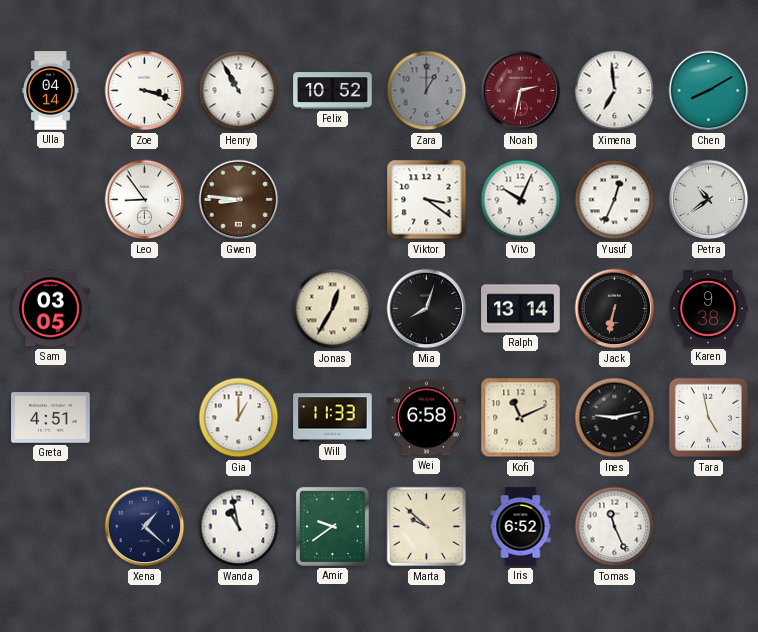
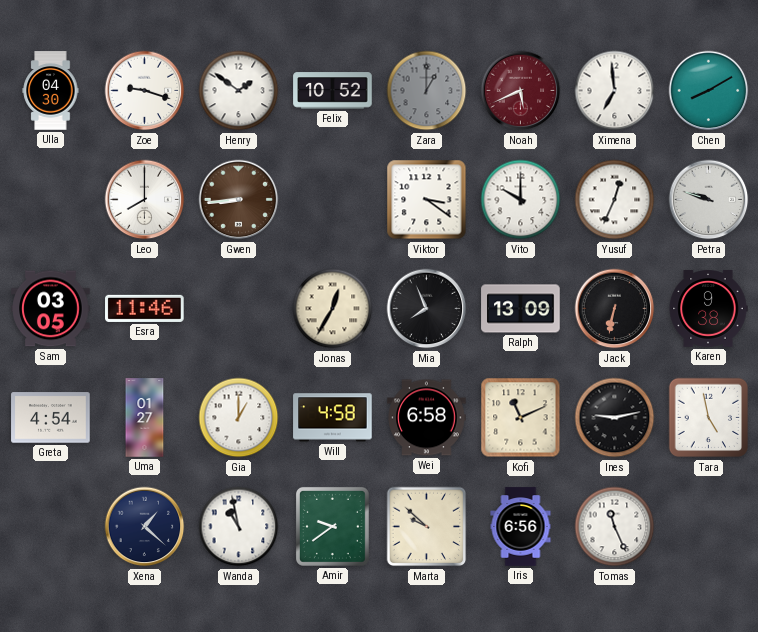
Ulla: 04:14 -> 04:30
Zoe: 3:18 -> 9:18
Henry: 10:55 -> 1:51
Noah: 2:32 -> 5:41
Leo: 8:54 -> 8:00
Gwen: 8:46 -> 8:44
Vito: 10:04 -> 10:00
Petra: 10:39 -> 9:48
Esra: none -> 11:46
Mia: 8:03 -> 7:56
Ralph: 13:14 -> 13:09
Greta: 4:51 -> 4:54
Uma: none -> 01:27
Will: 11:33 -> 4:58
Iris: 6:52 -> 6:56
